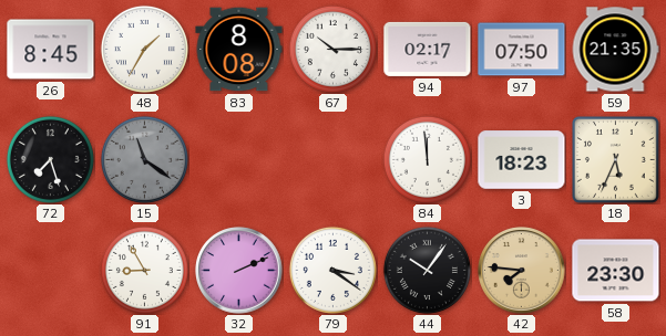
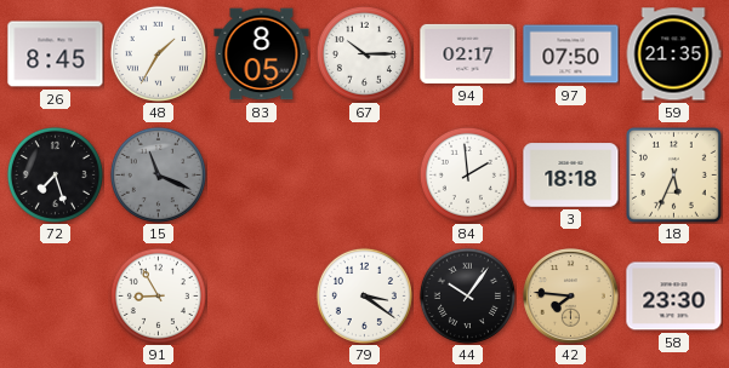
83: 8:08 -> 8:05
15: 11:21 -> 11:19
84: 11:59 -> 1:59
3: 18:23 -> 18:18
32: 2:11 -> none
